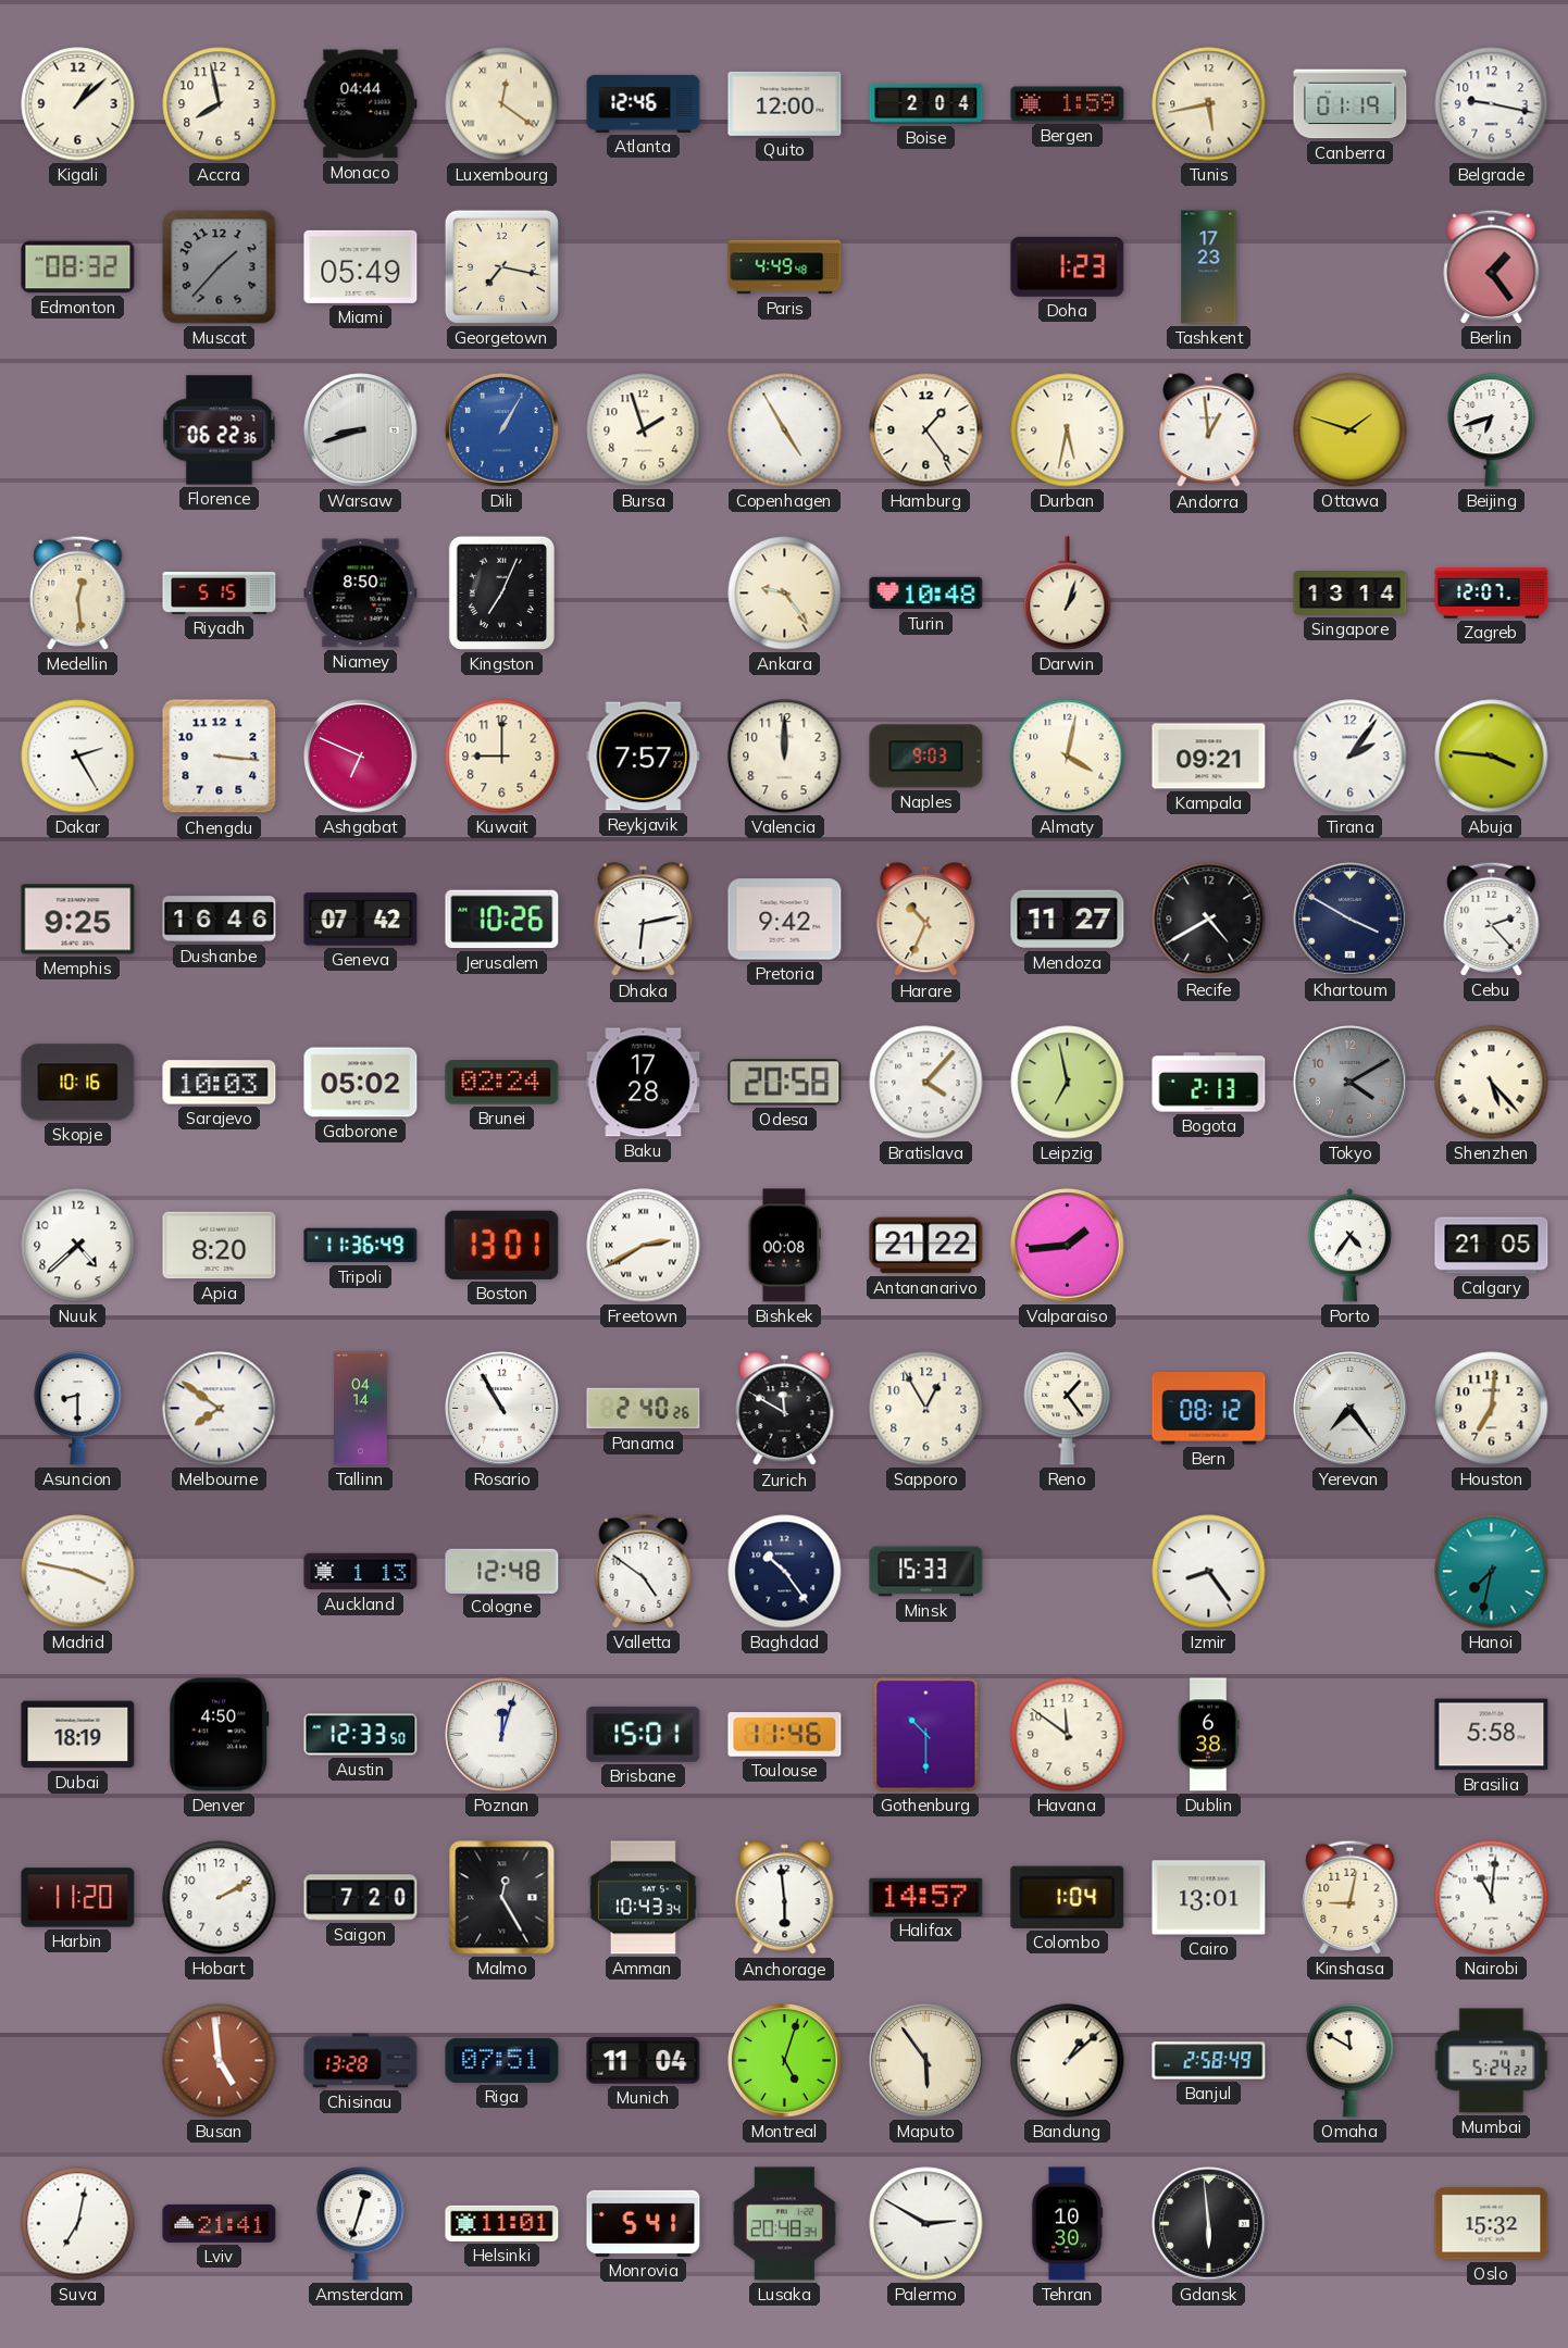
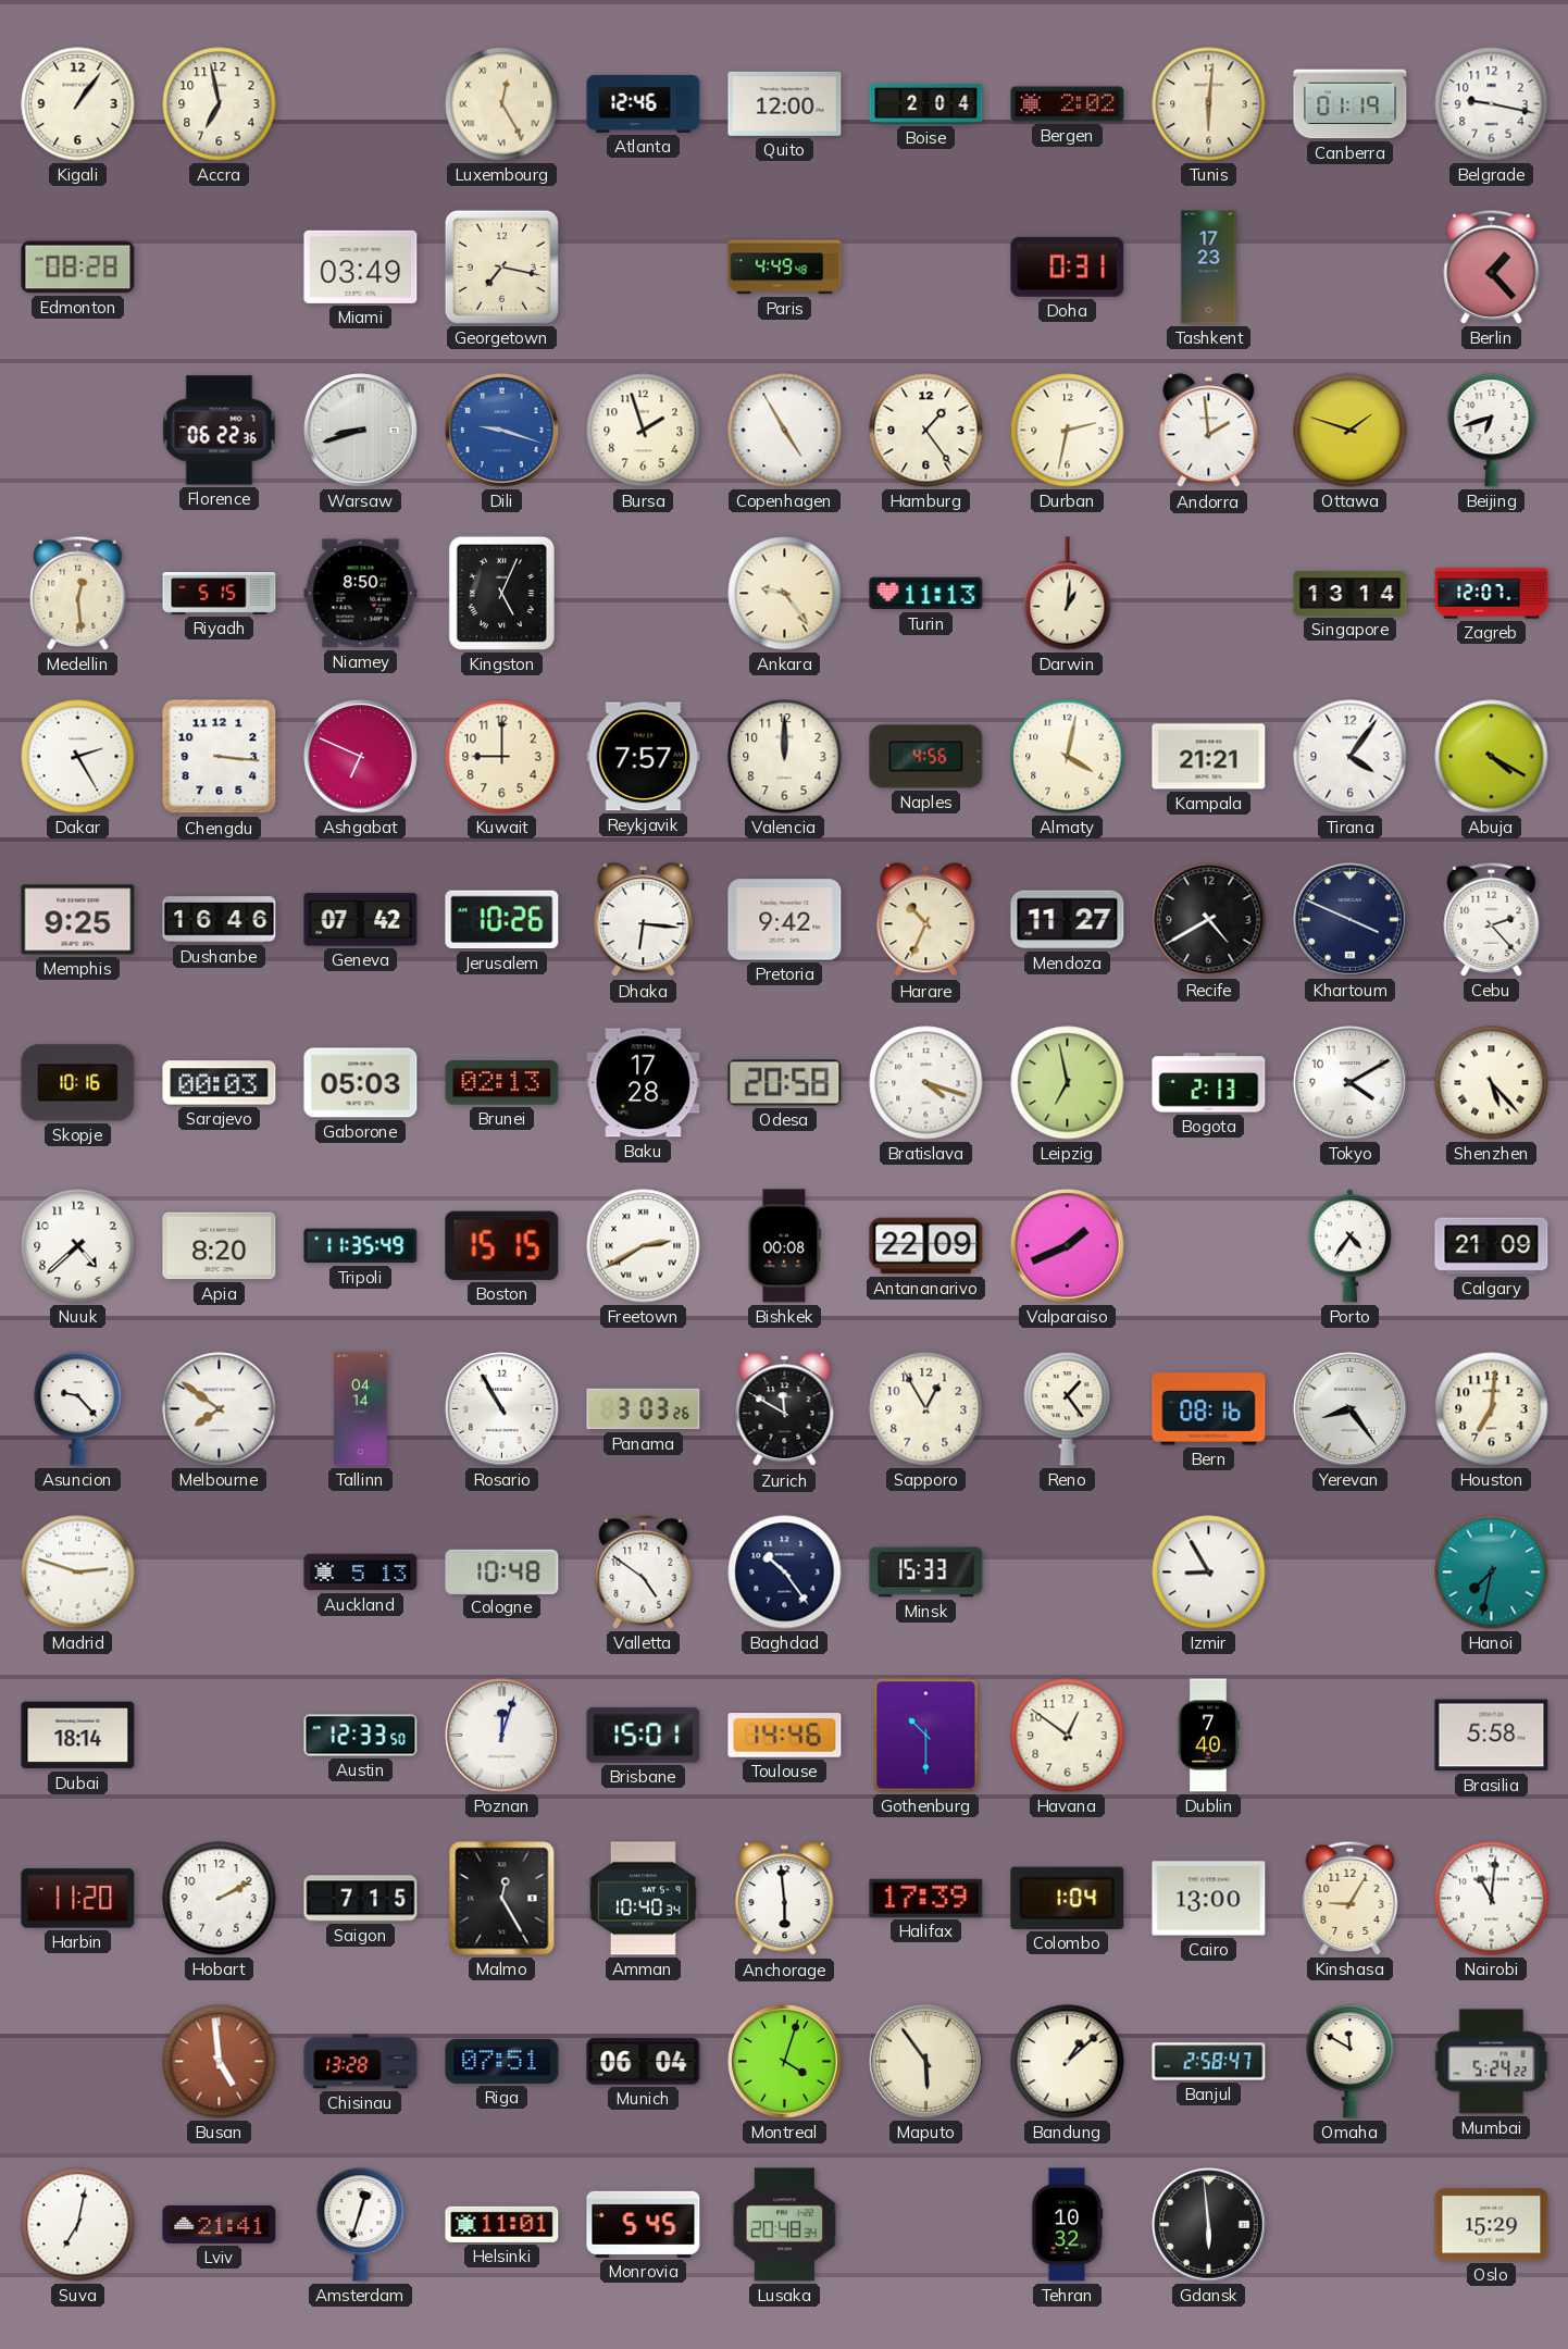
Kigali: 1:08 -> 1:06
Accra: 7:58 -> 6:58
Monaco: 04:44 -> none
Luxembourg: 12:21 -> 12:25
Bergen: 1:59 -> 2:02
Tunis: 5:43 -> 6:01
Edmonton: 08:32 -> 08:28
Muscat: 1:37 -> none
Miami: 05:49 -> 03:49
Doha: 1:23 -> 0:31
Berlin: 1:24 -> 1:23
Dili: 1:05 -> 9:18
Durban: 5:32 -> 2:32
Andorra: 12:59 -> 1:59
Kingston: 7:04 -> 5:04
Turin: 10:48 -> 11:13
Darwin: 1:03 -> 1:01
Naples: 9:03 -> 4:56
Kampala: 09:21 -> 21:21
Tirana: 2:06 -> 4:06
Abuja: 3:46 -> 4:20
Dhaka: 6:13 -> 6:16
Khartoum: 3:50 -> 3:49
Sarajevo: 10:03 -> 00:03
Gaborone: 05:02 -> 05:03
Brunei: 02:24 -> 02:13
Bratislava: 4:07 -> 4:18
Tokyo dial: grey -> white
Tripoli: 11:36 -> 11:35
Boston: 13:01 -> 15:15
Antananarivo: 21:22 -> 22:09
Valparaiso: 1:44 -> 1:41
Calgary: 21:05 -> 21:09
Asuncion: 8:30 -> 9:23
Panama: 2:40 -> 3:03
Bern: 08:12 -> 08:16
Yerevan: 7:24 -> 8:24
Madrid: 3:47 -> 2:48
Auckland: 1:13 -> 5:13
Cologne: 12:48 -> 10:48
Izmir: 8:24 -> 8:55
Dubai: 18:19 -> 18:14
Denver: 4:50 -> none
Toulouse: 11:46 -> 14:46
Havana: 11:51 -> 12:51
Dublin: 6:38 -> 7:40
Saigon: 7:20 -> 7:15
Amman: 10:43 -> 10:40
Halifax: 14:57 -> 17:39
Cairo: 13:01 -> 13:00
Kinshasa: 9:02 -> 9:05
Munich: 11:04 -> 06:04
Montreal: 5:03 -> 4:03
Banjul: 2:58:49 -> 2:58:47
Monrovia: 5:41 -> 5:45
Palermo: 2:50 -> none
Tehran: 10:30 -> 10:32
Oslo: 15:32 -> 15:29
